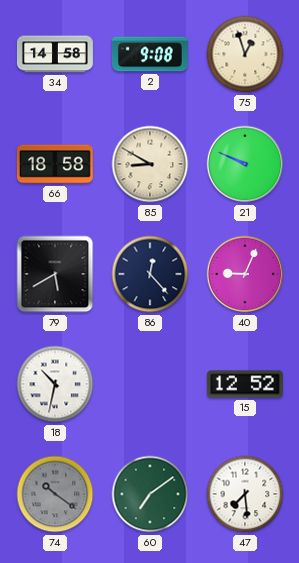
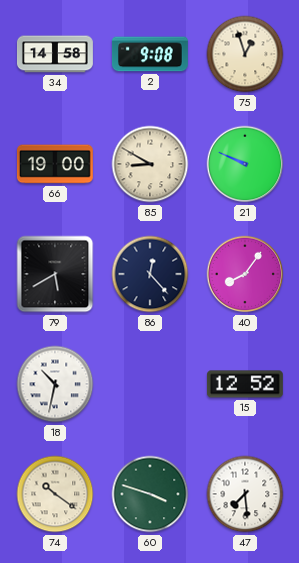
66: 18:58 -> 19:00
40: 9:04 -> 8:06
74 dial: grey -> cream
60: 7:09 -> 3:48
